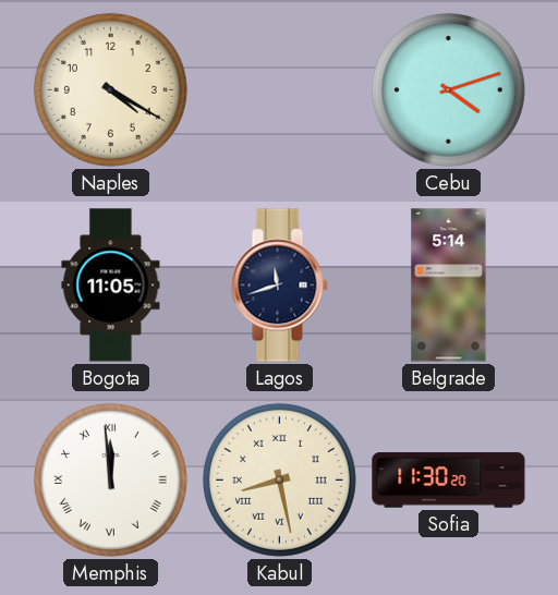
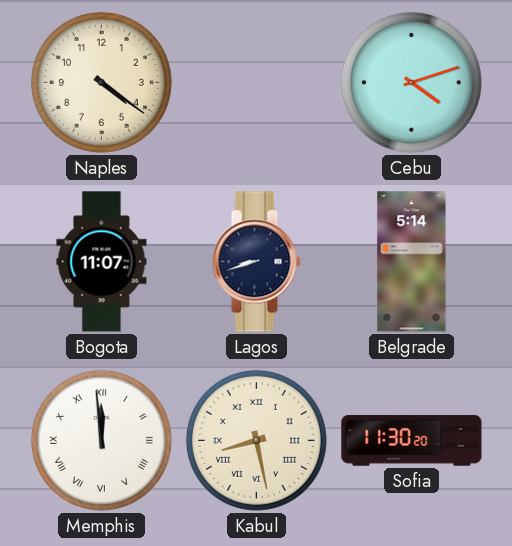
Naples: 4:20 -> 4:21
Bogota: 11:05 -> 11:07
Lagos: 11:42 -> 8:42
